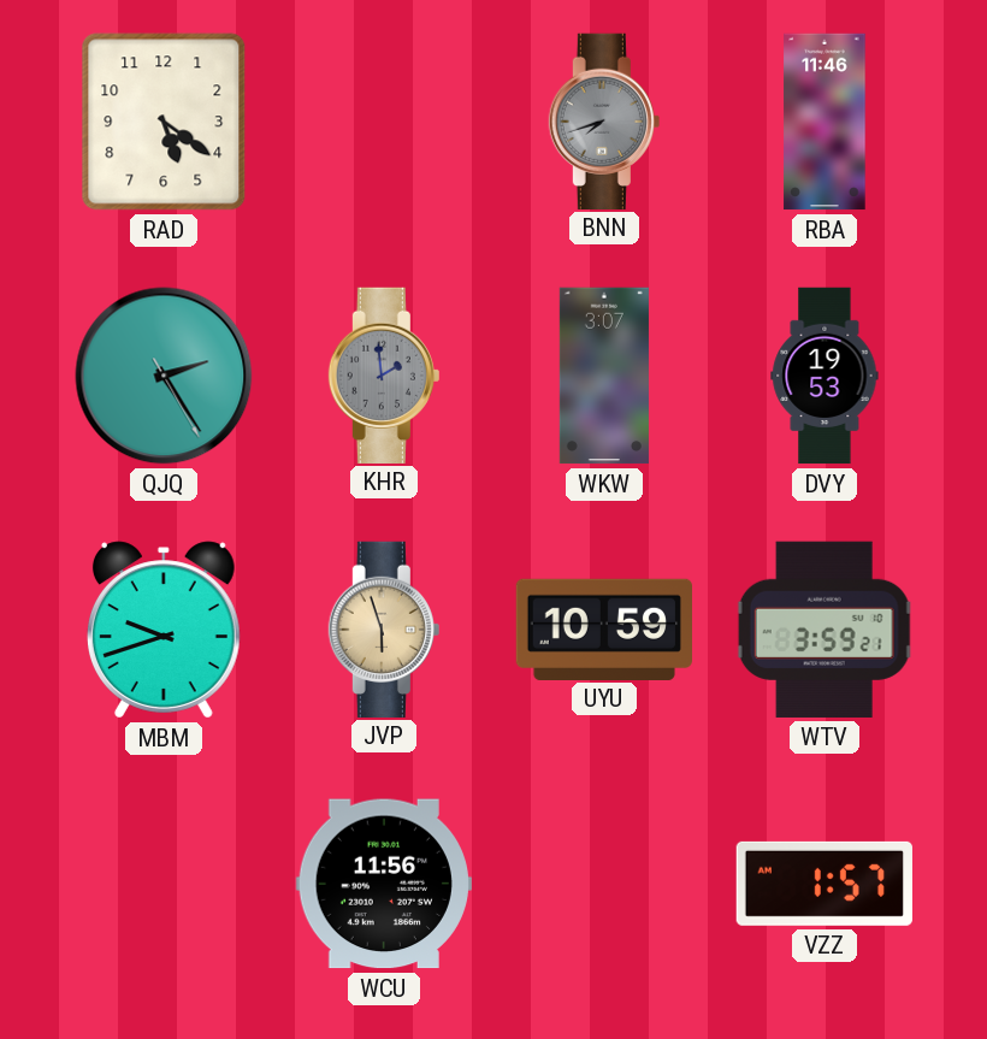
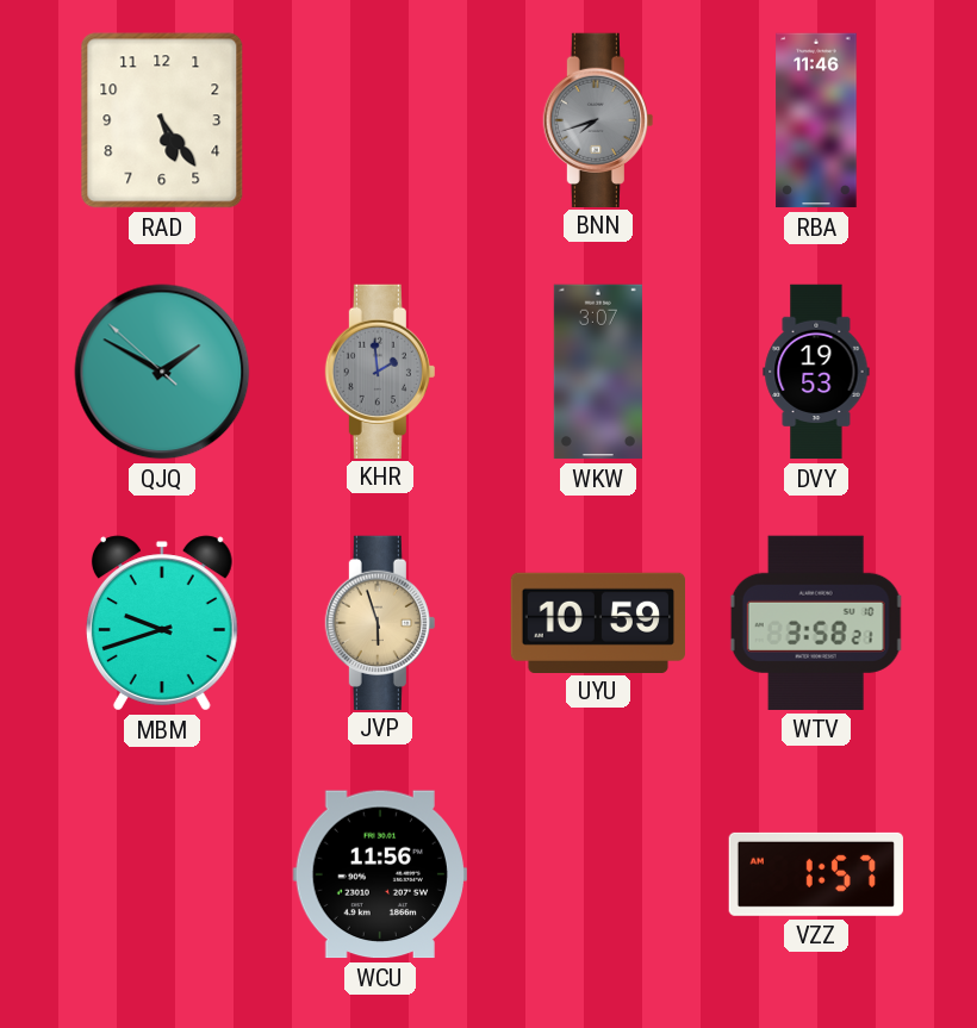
RAD: 5:21 -> 5:24
QJQ: 2:24 -> 1:49
WTV: 3:59 -> 3:58
